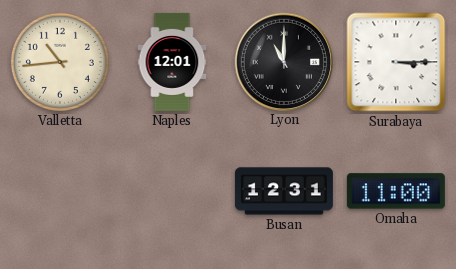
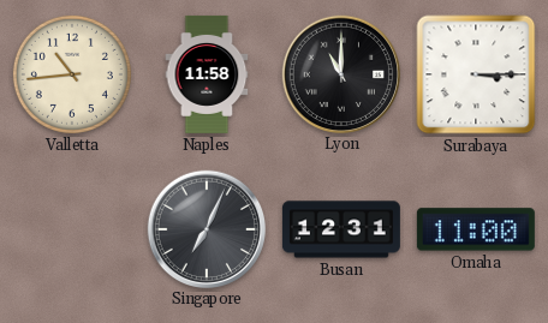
Naples: 12:01 -> 11:58
Singapore: none -> 7:04
